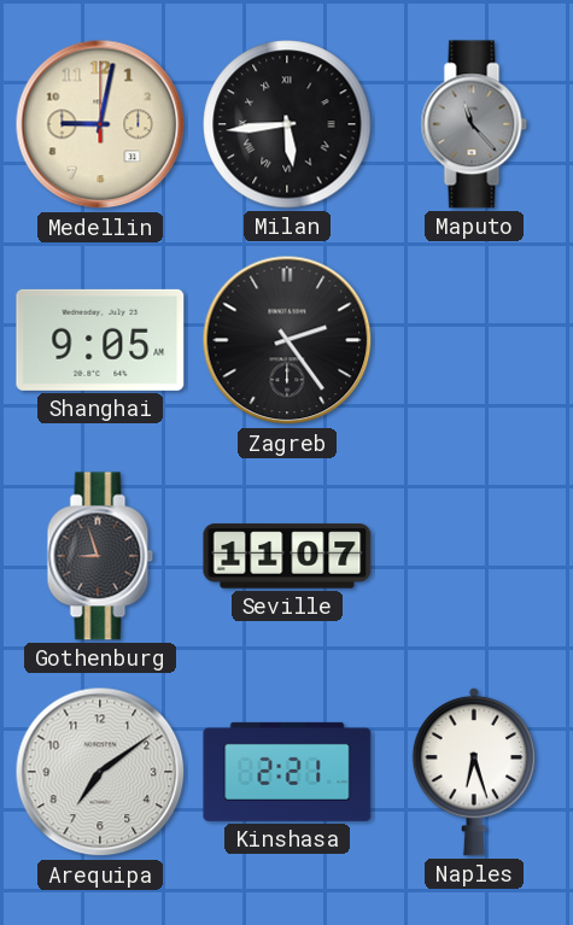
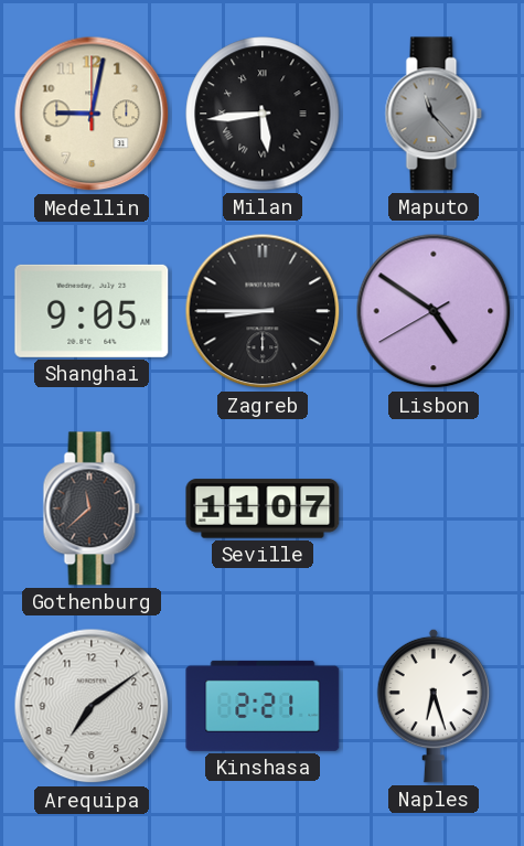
Zagreb: 2:24 -> 8:45
Lisbon: none -> 4:50
Gothenburg: 8:57 -> 11:38
